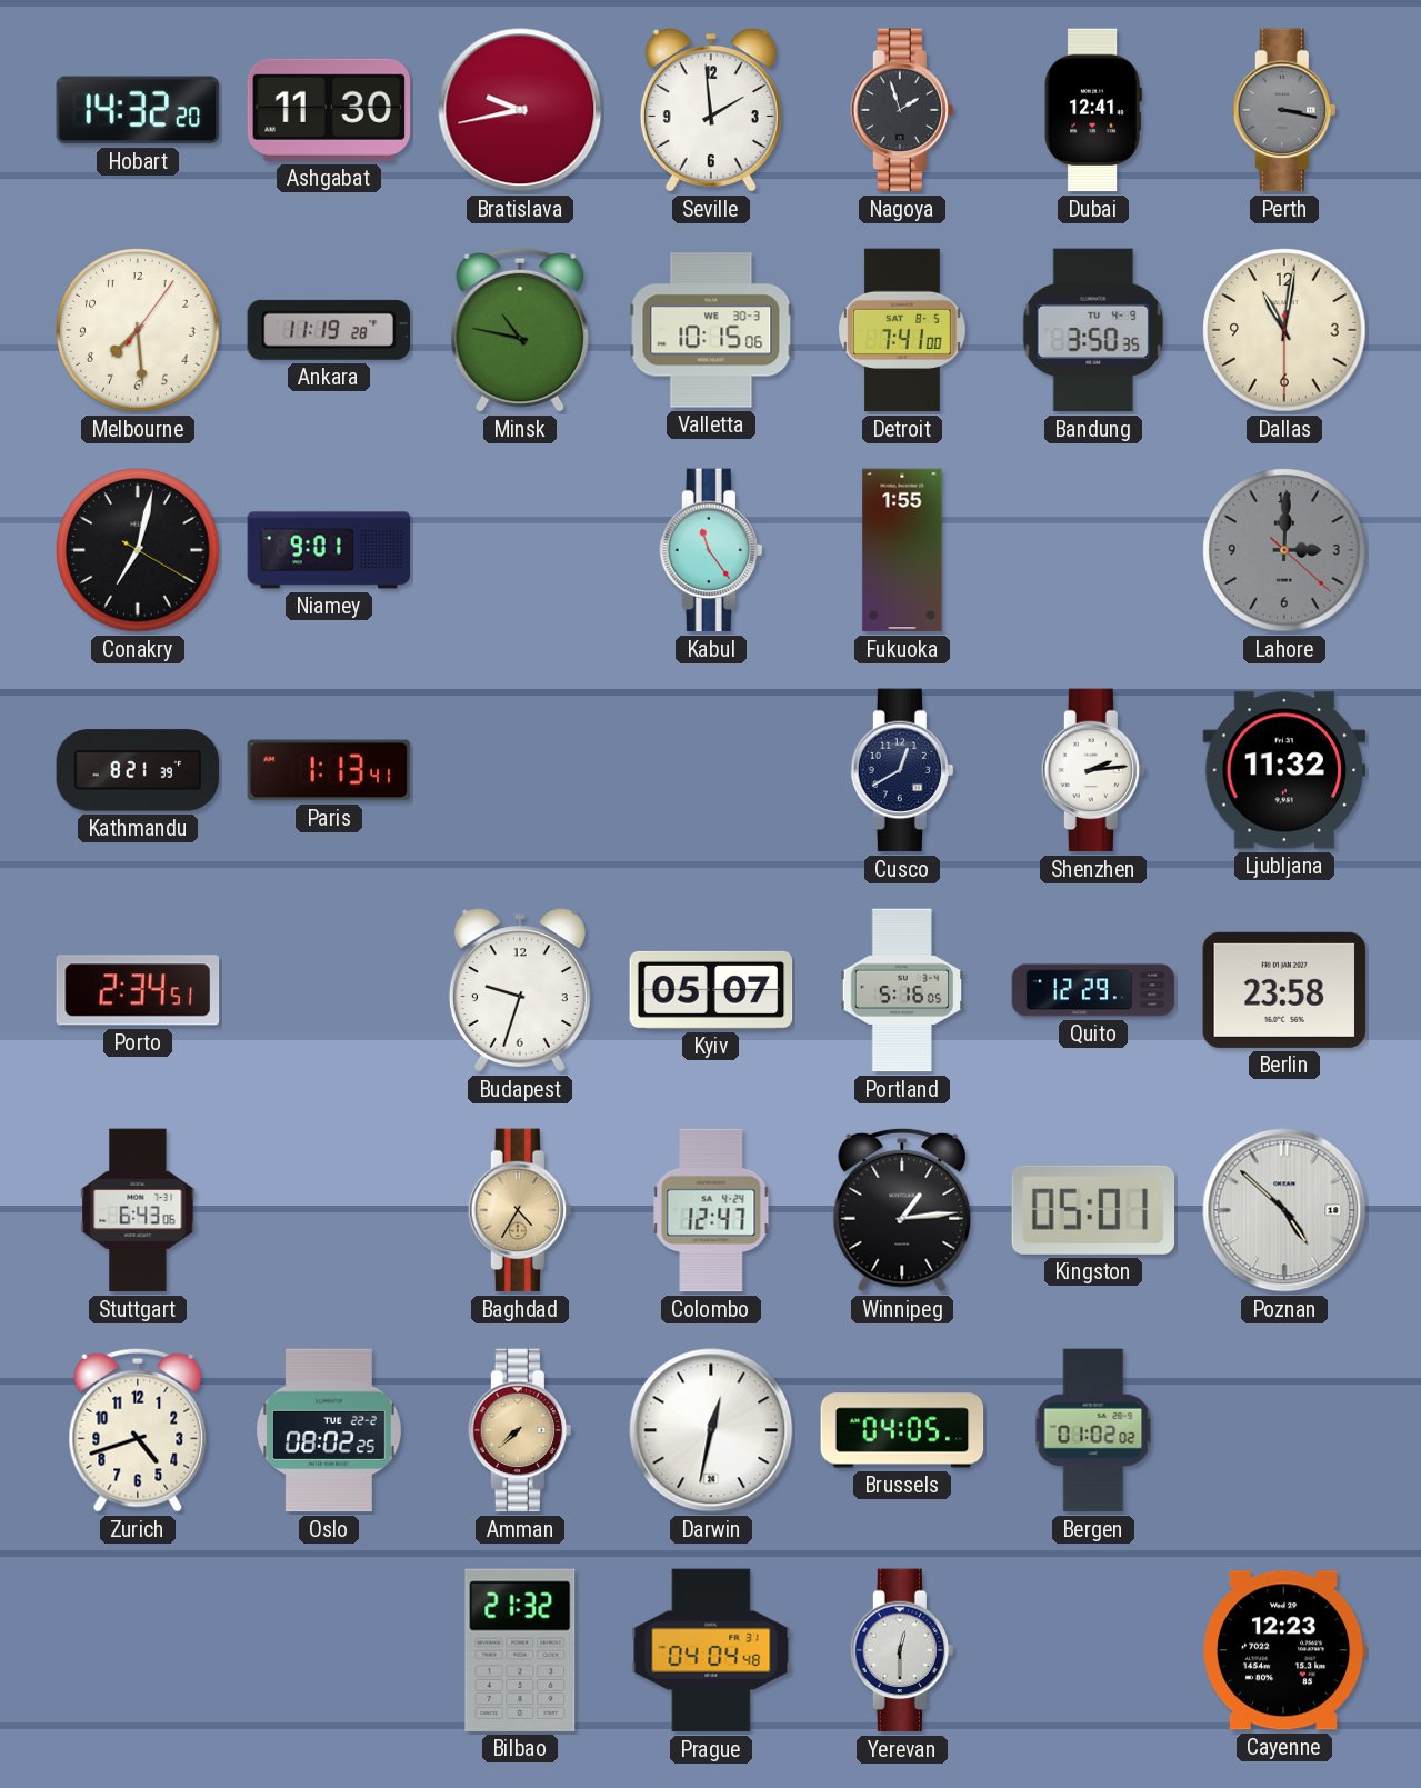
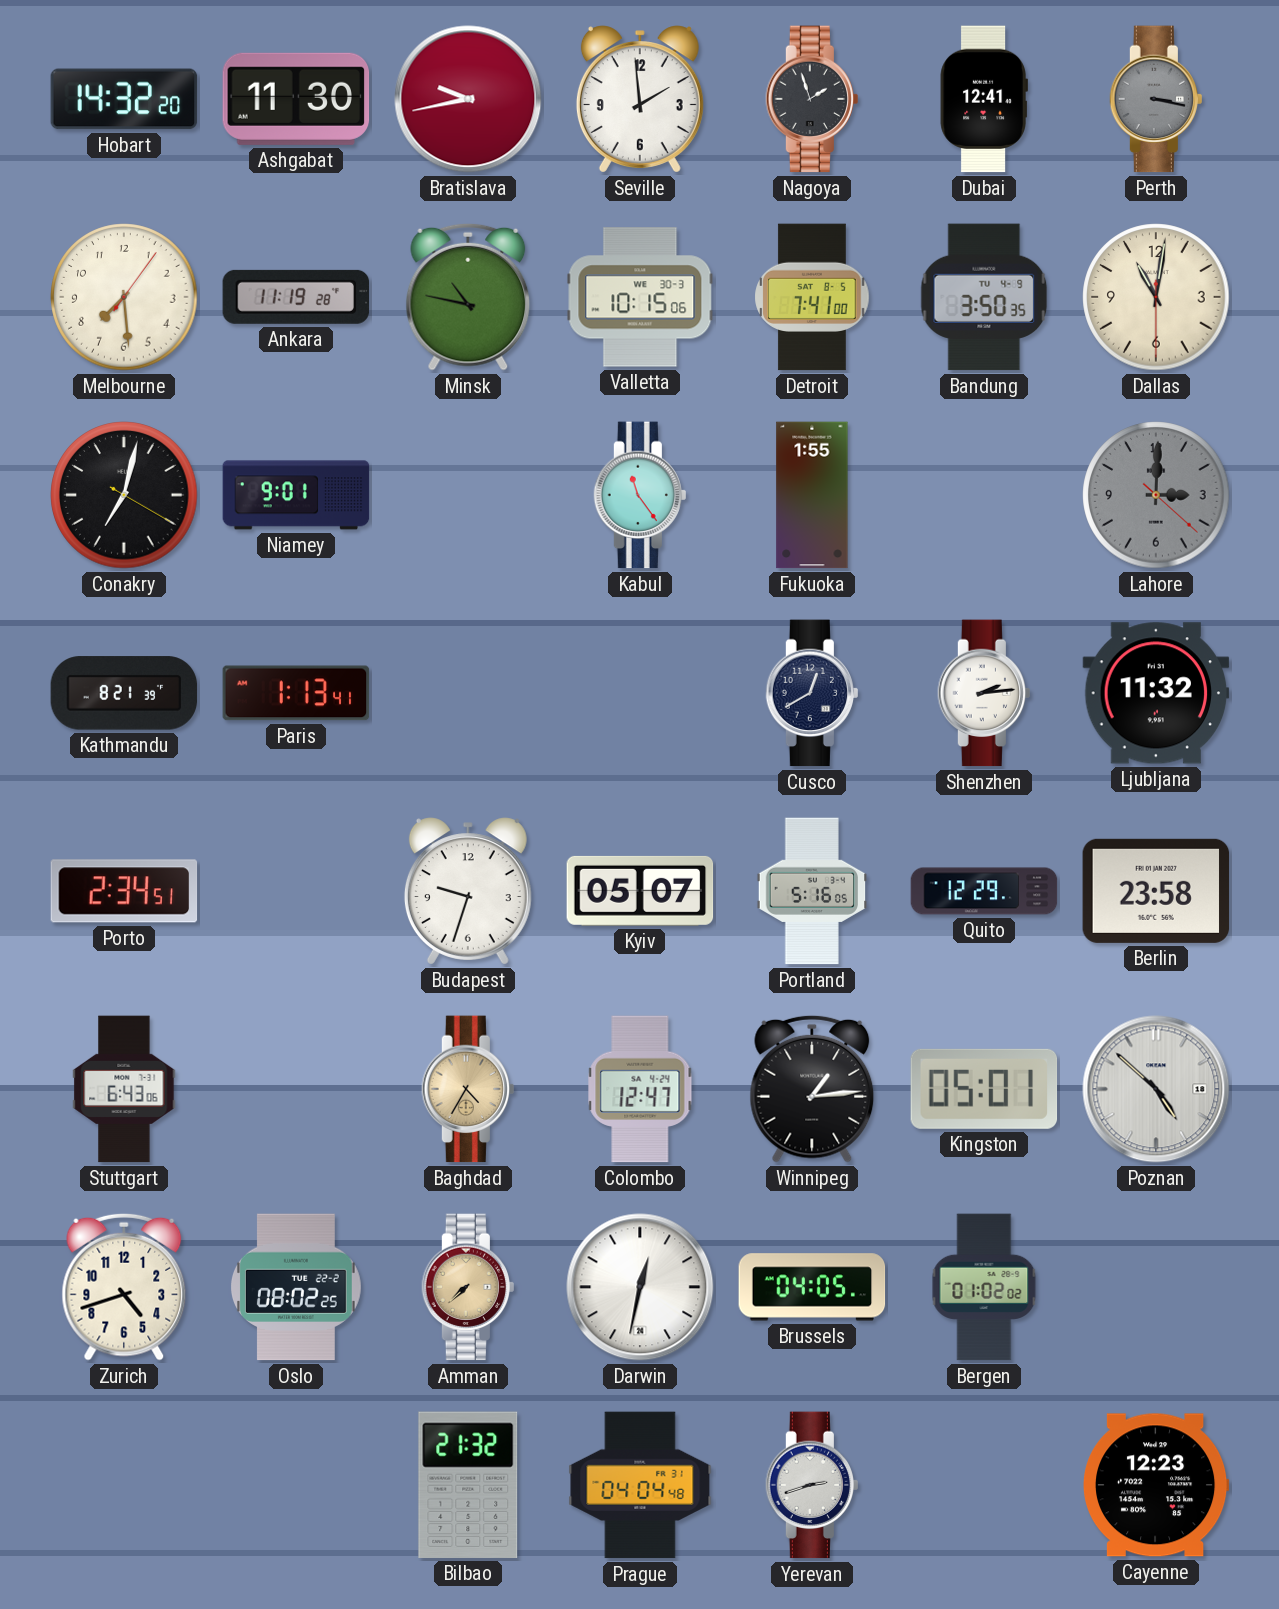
Yerevan: 12:30 -> 2:42
